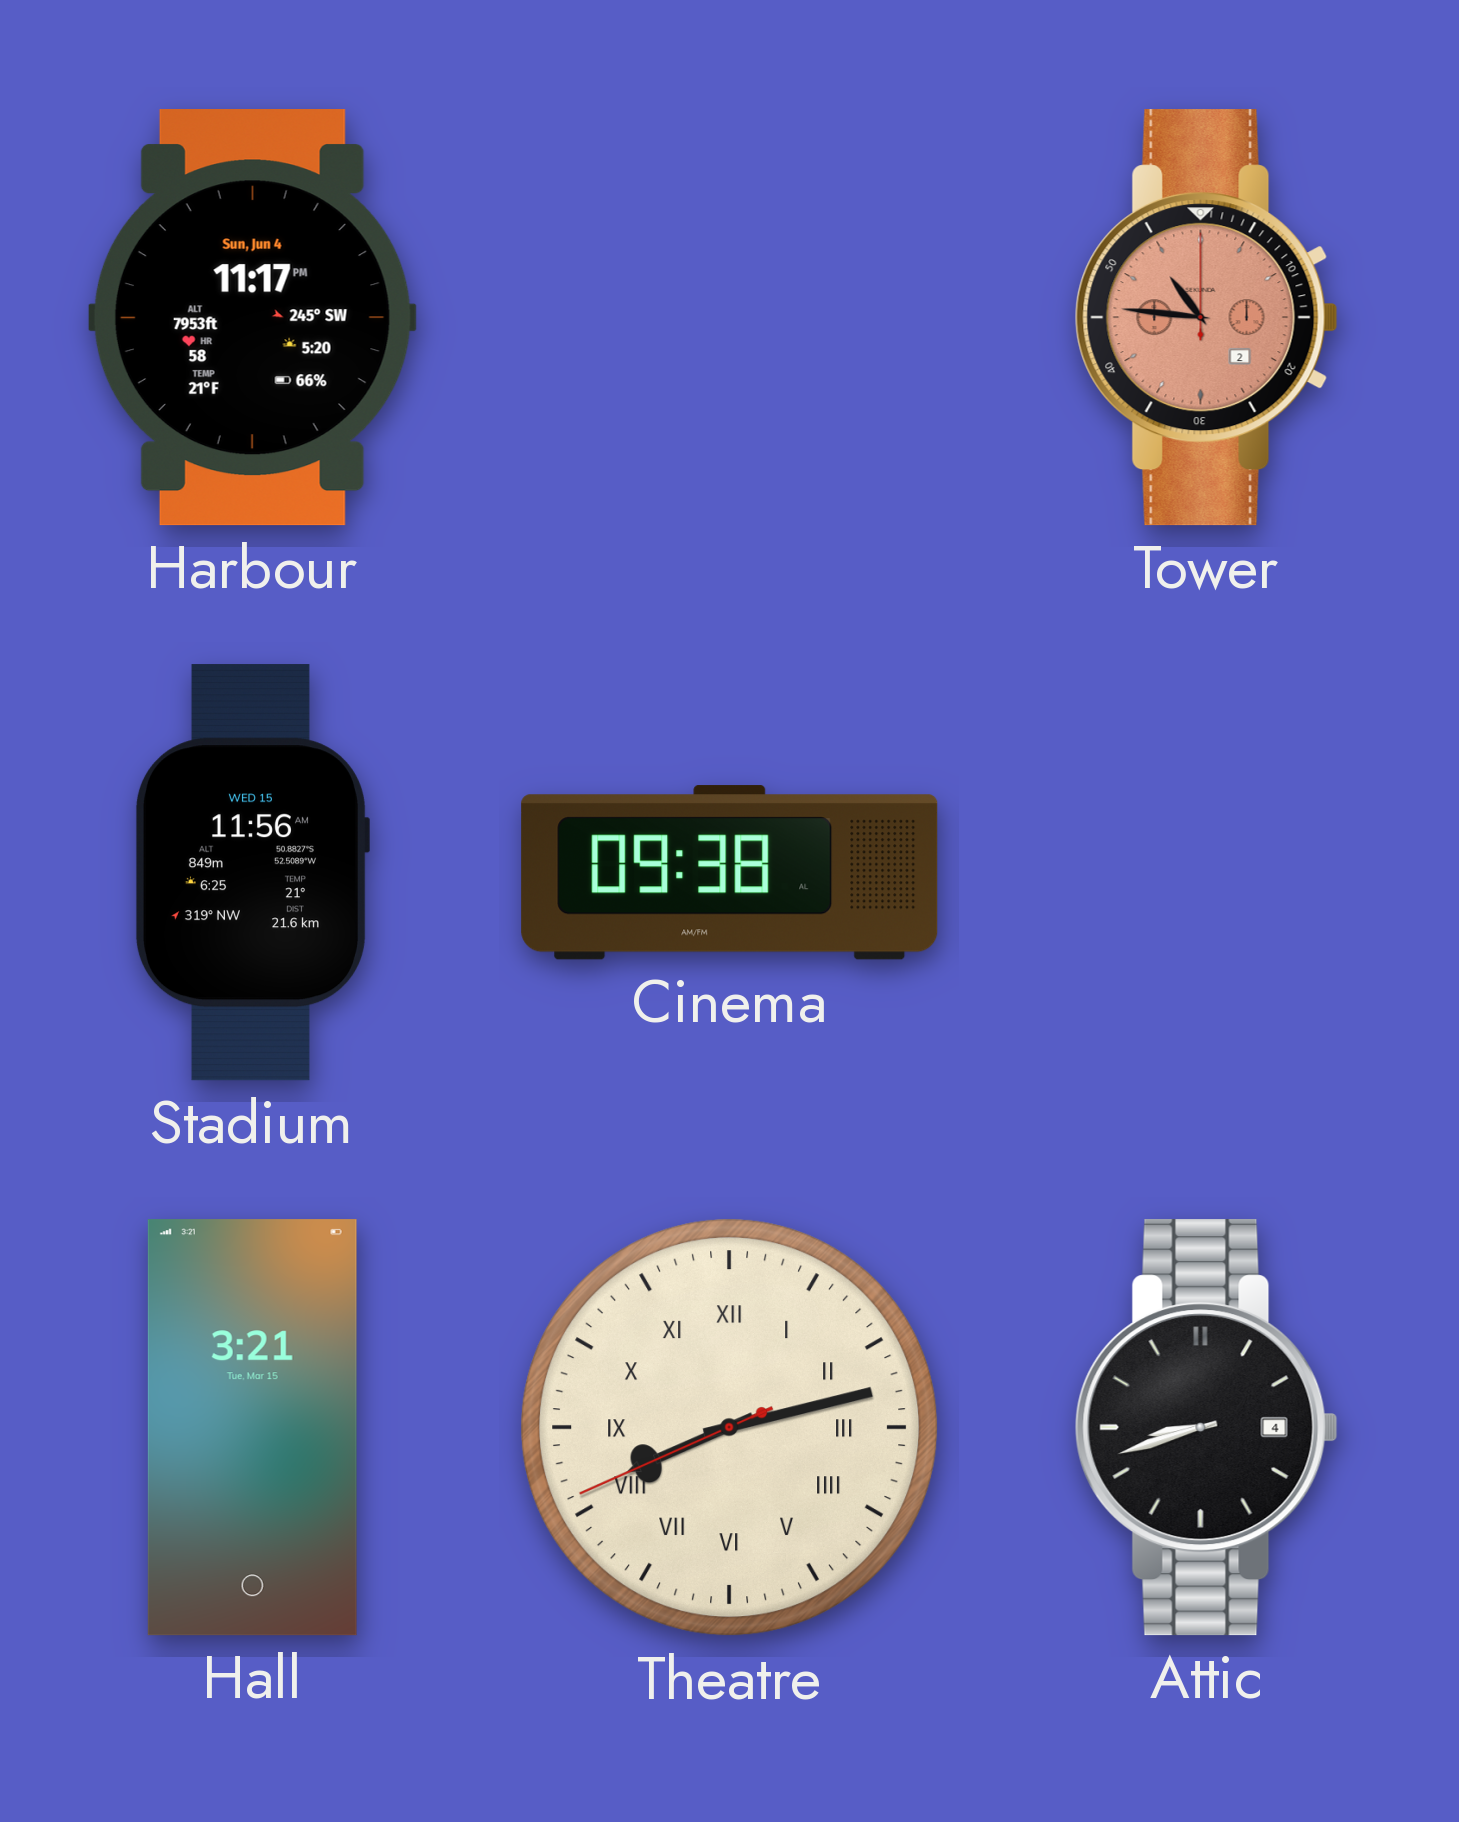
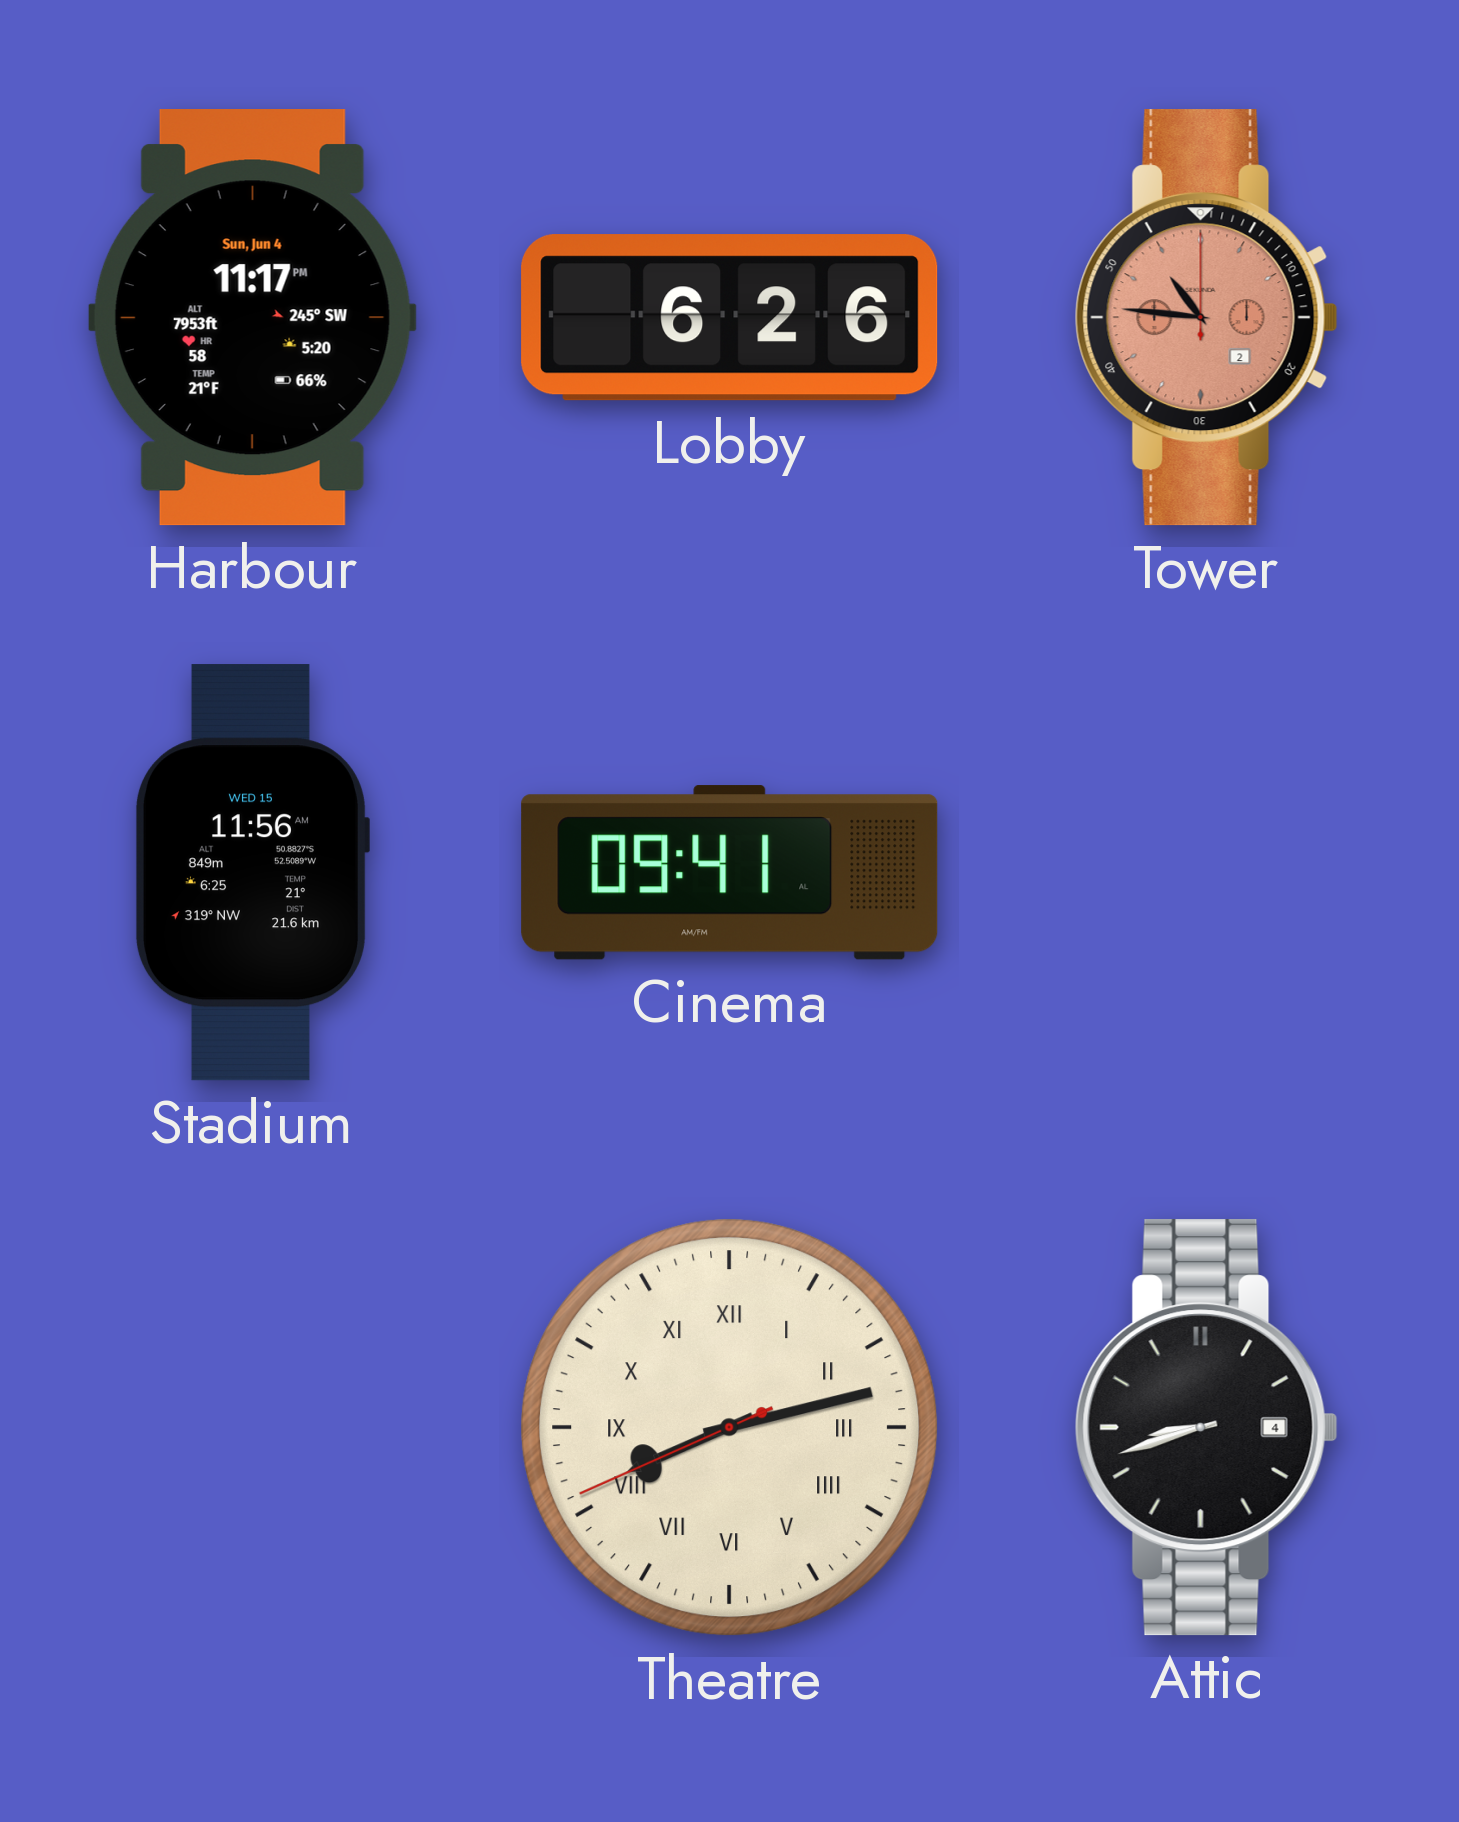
Lobby: none -> 6:26
Cinema: 09:38 -> 09:41
Hall: 3:21 -> none
